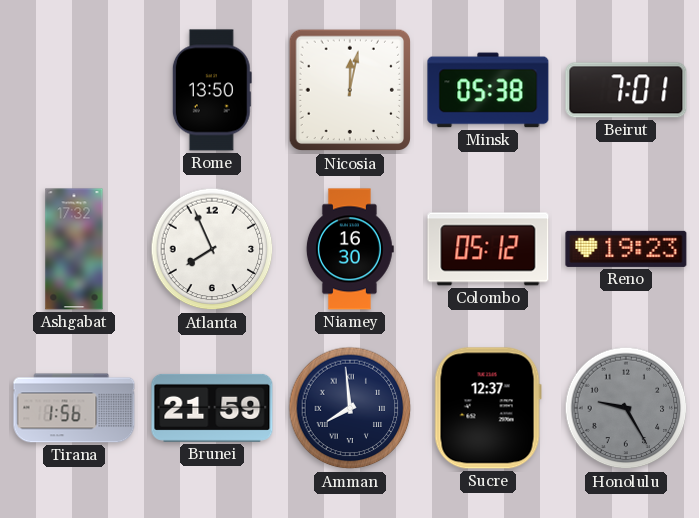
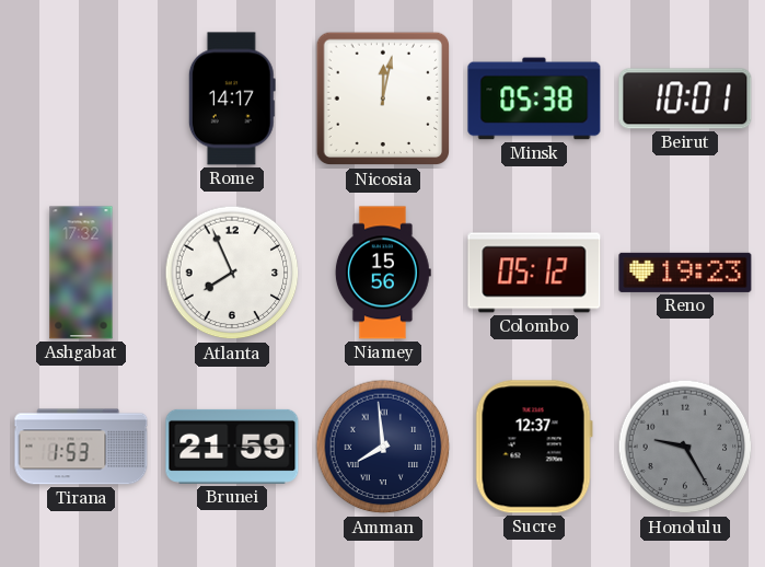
Rome: 13:50 -> 14:17
Beirut: 7:01 -> 10:01
Niamey: 16:30 -> 15:56
Tirana: 1:56 -> 1:53
